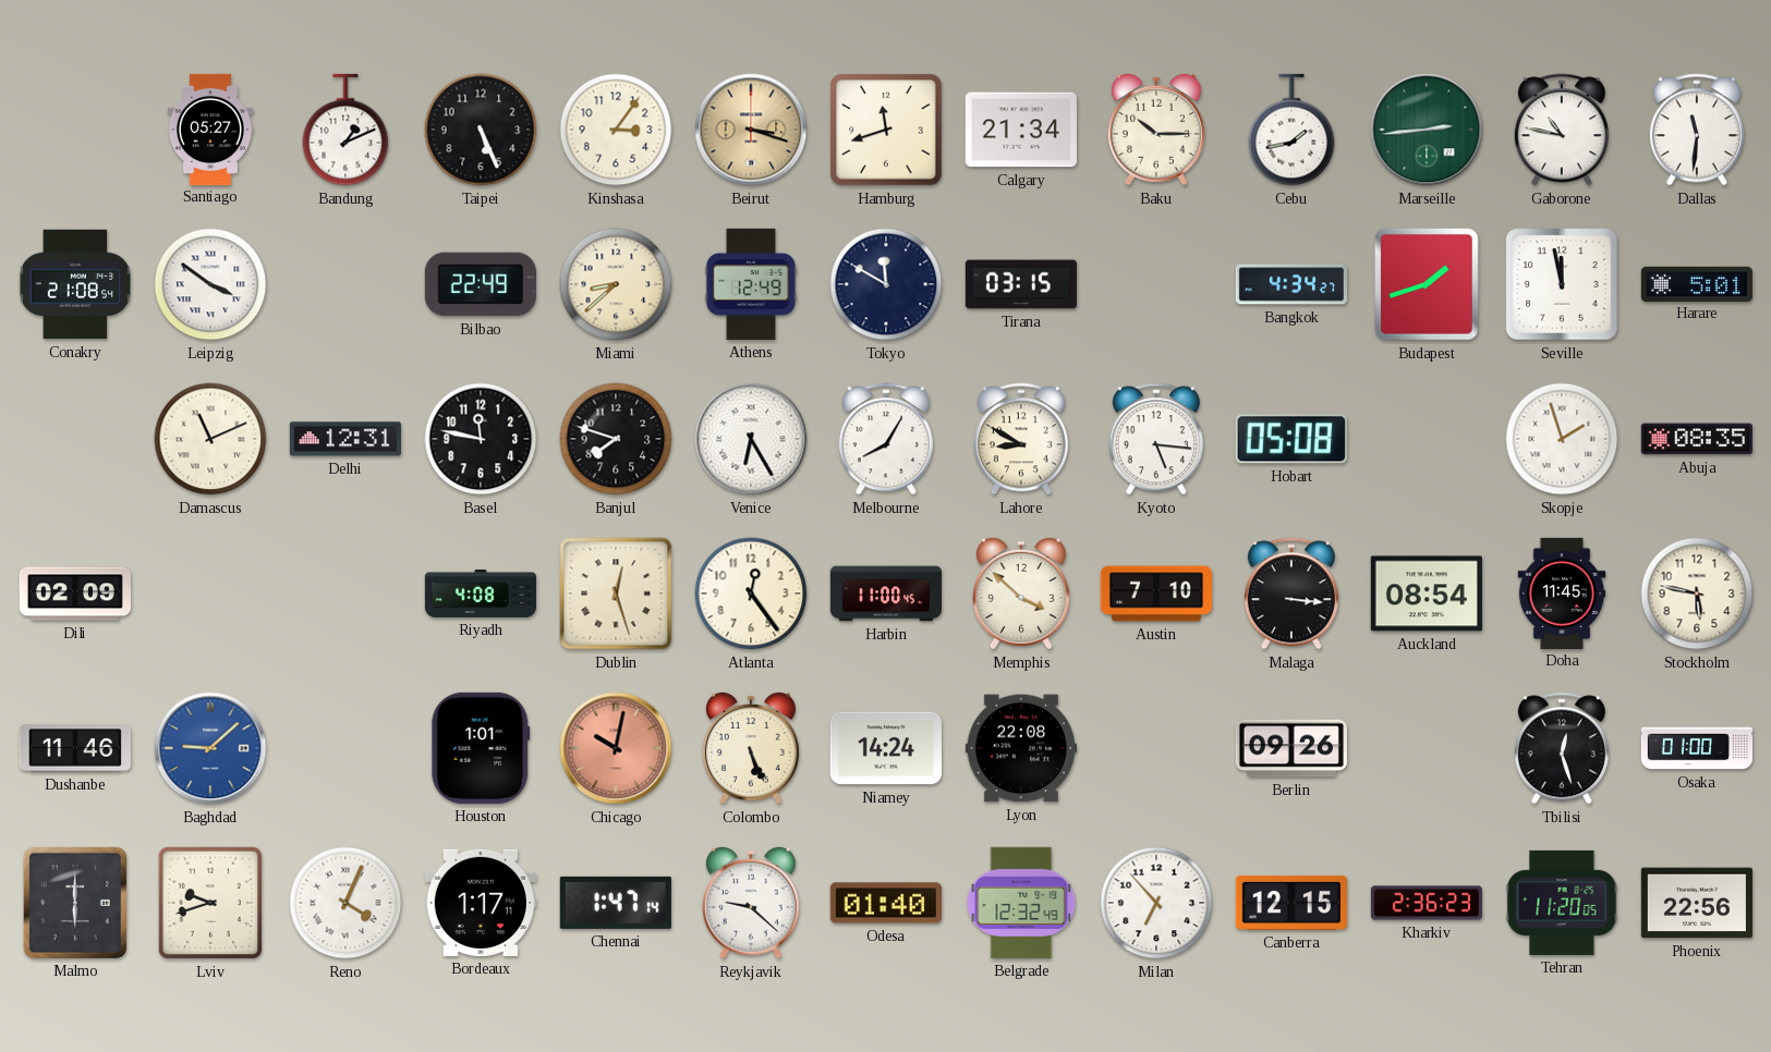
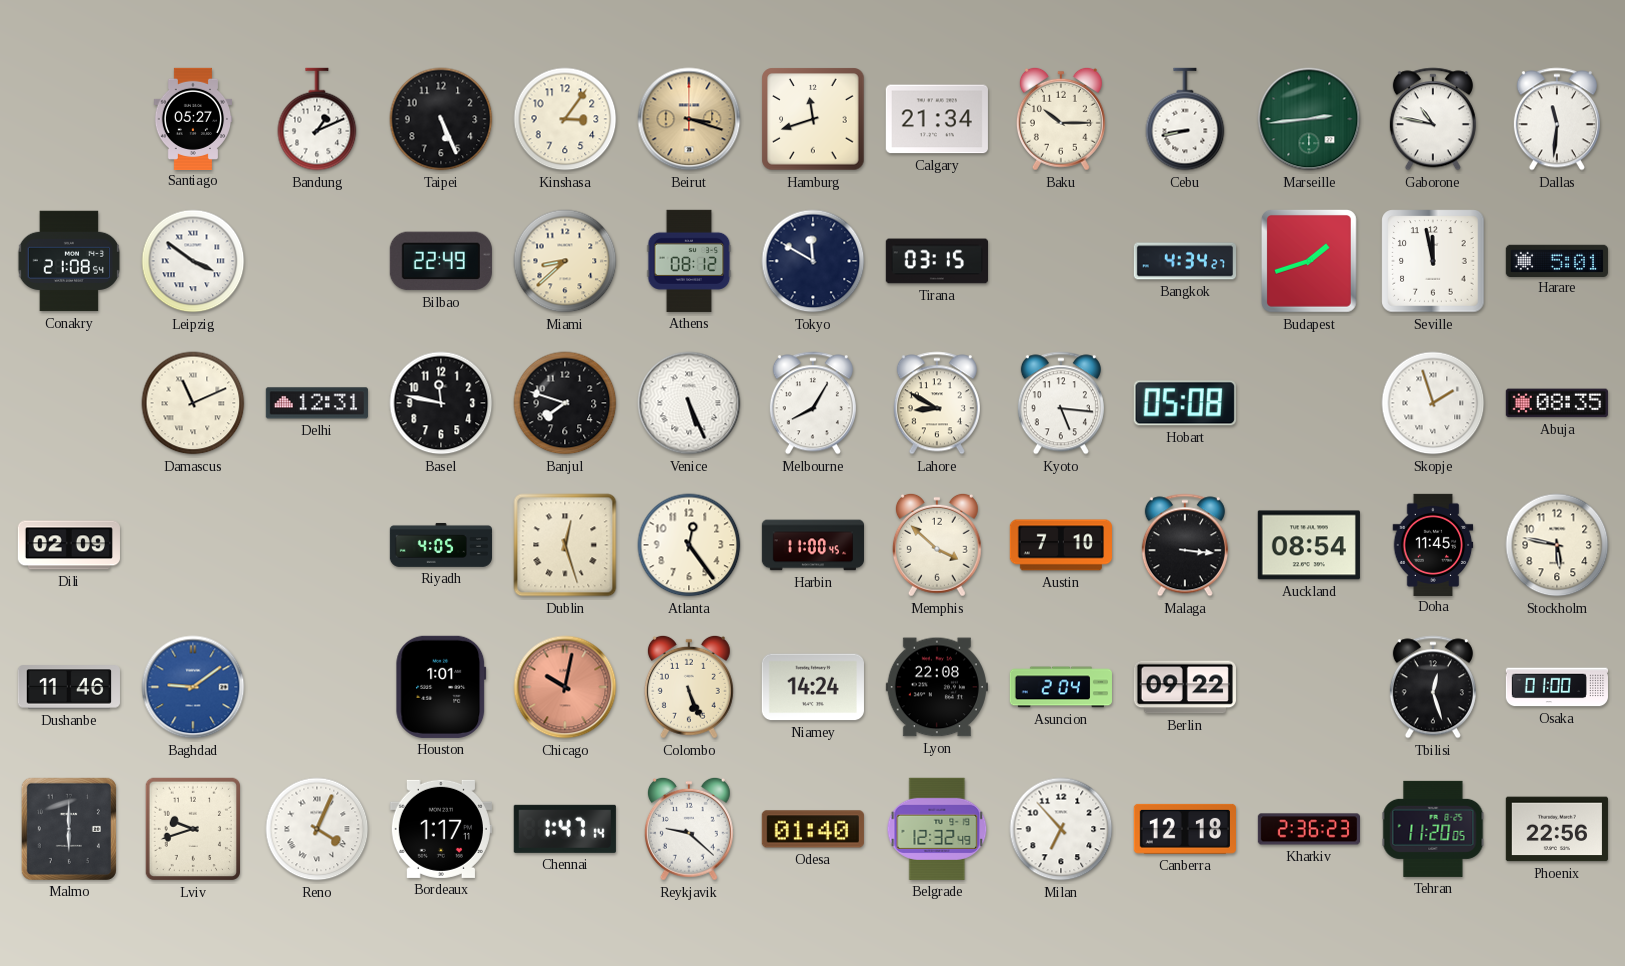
Cebu: 1:43 -> 8:43
Athens: 12:49 -> 08:12
Venice: 6:25 -> 5:26
Riyadh: 4:08 -> 4:05
Baghdad: 9:08 -> 9:09
Asuncion: none -> 2:04
Berlin: 09:26 -> 09:22
Canberra: 12:15 -> 12:18
